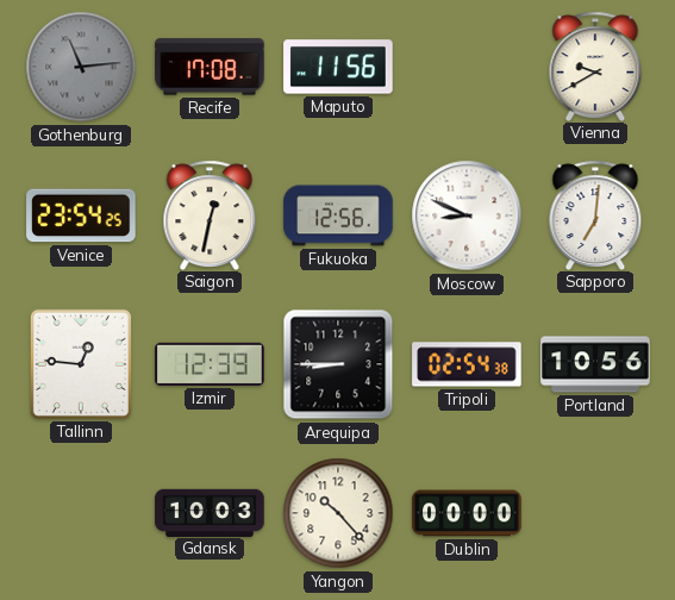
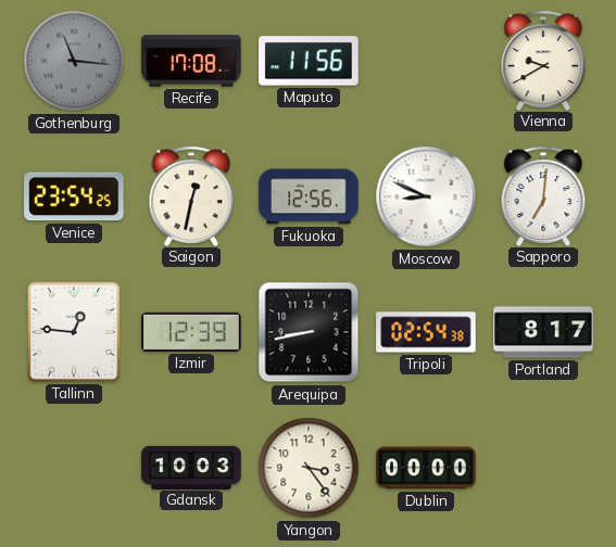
Gothenburg: 11:14 -> 11:16
Arequipa: 8:45 -> 8:43
Portland: 10:56 -> 8:17
Yangon: 10:23 -> 3:24
